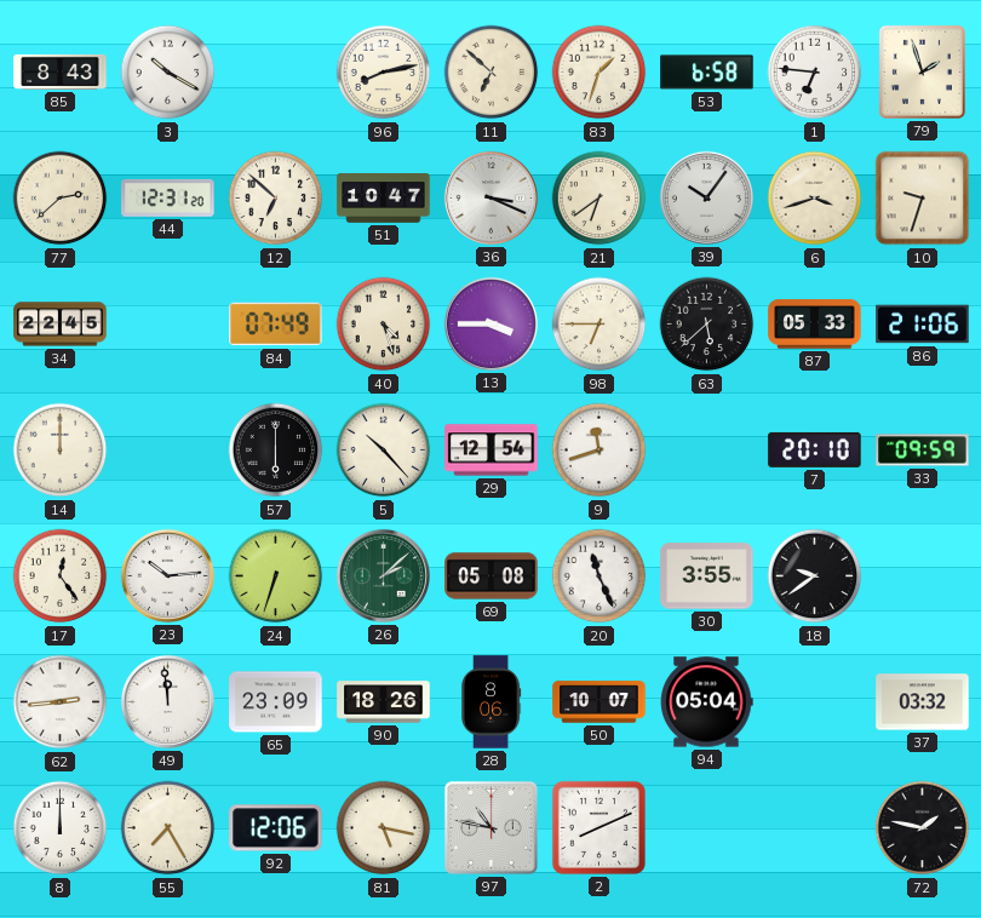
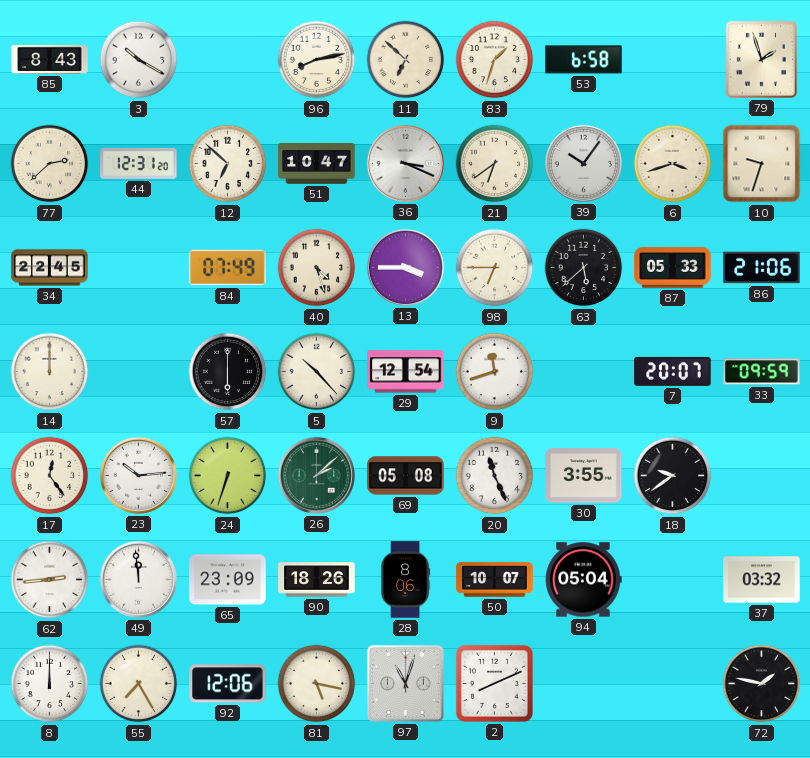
1: 6:46 -> none
7: 20:10 -> 20:07
97: 10:47 -> 11:03
